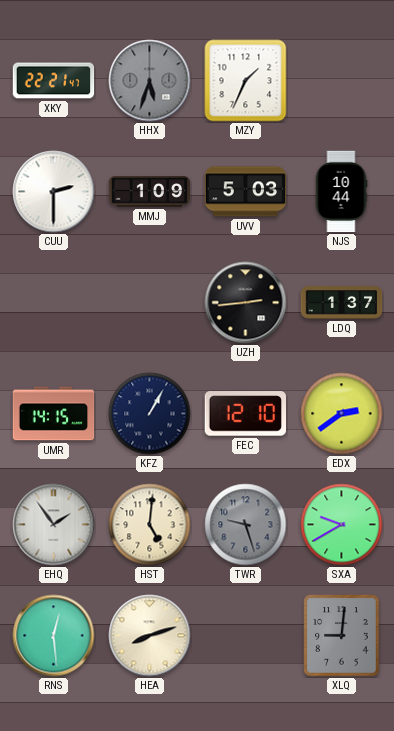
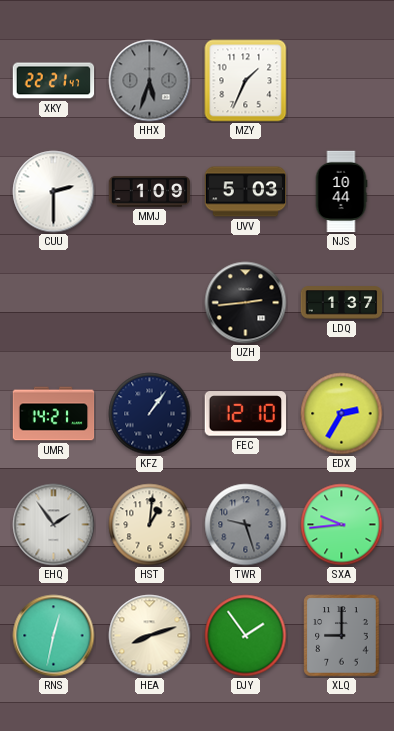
UMR: 14:15 -> 14:21
KFZ: 1:05 -> 1:06
EDX: 2:39 -> 2:35
HST: 5:01 -> 1:01
SXA: 9:40 -> 9:44
RNS: 12:29 -> 12:32
DJY: none -> 1:54
XLQ: 9:01 -> 9:00
